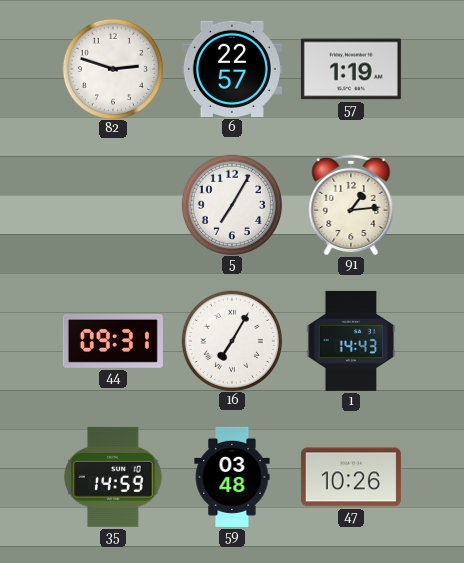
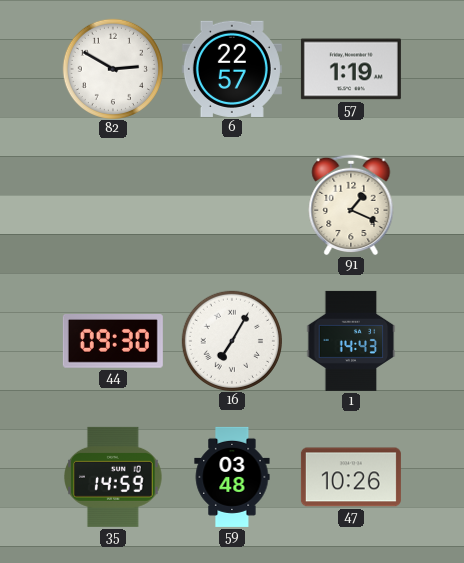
82: 2:48 -> 2:50
5: 7:05 -> none
91: 1:14 -> 1:19
44: 09:31 -> 09:30
